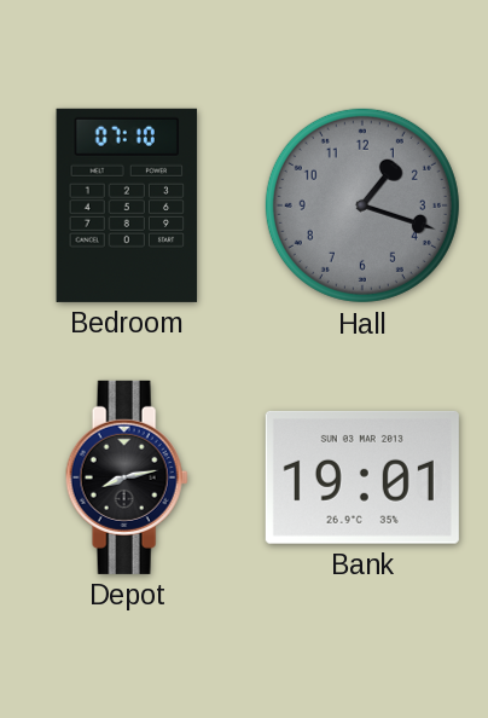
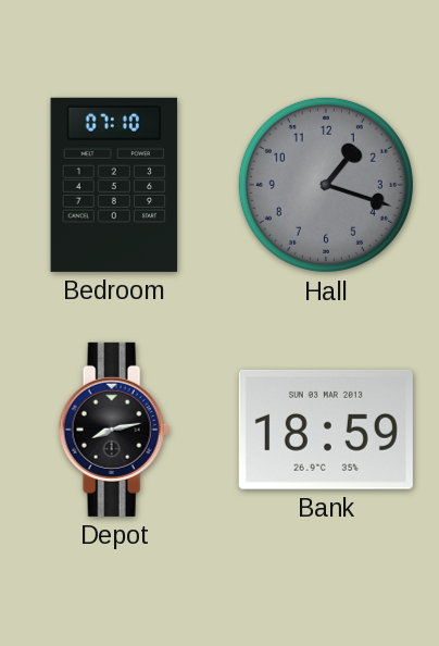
Bank: 19:01 -> 18:59
